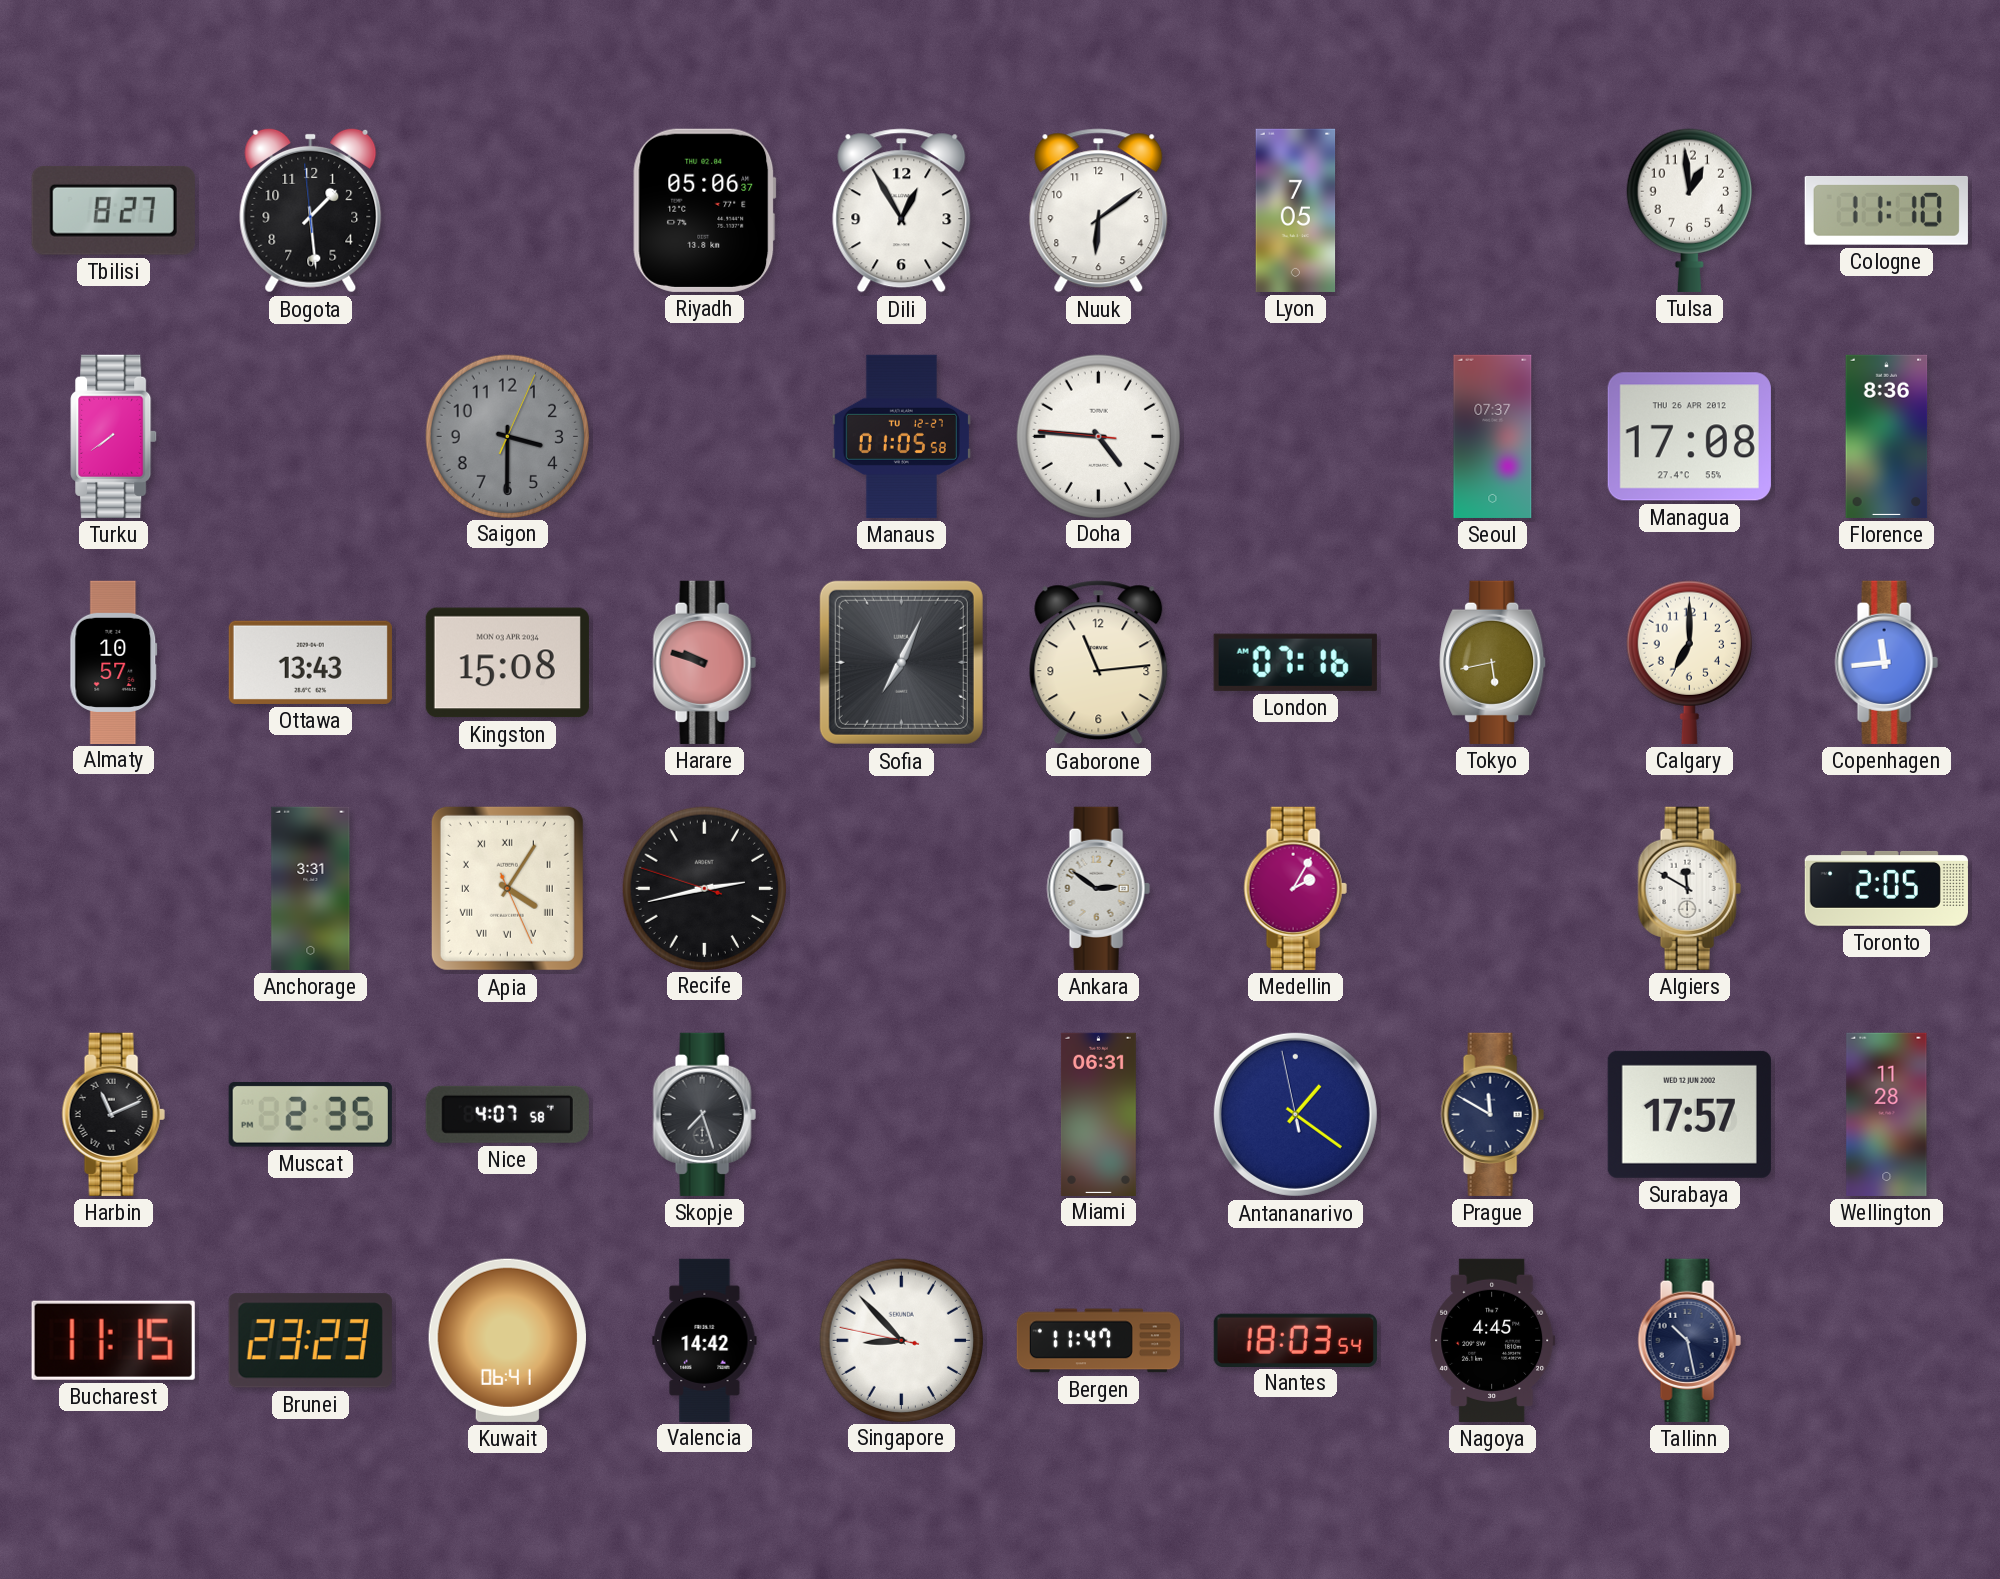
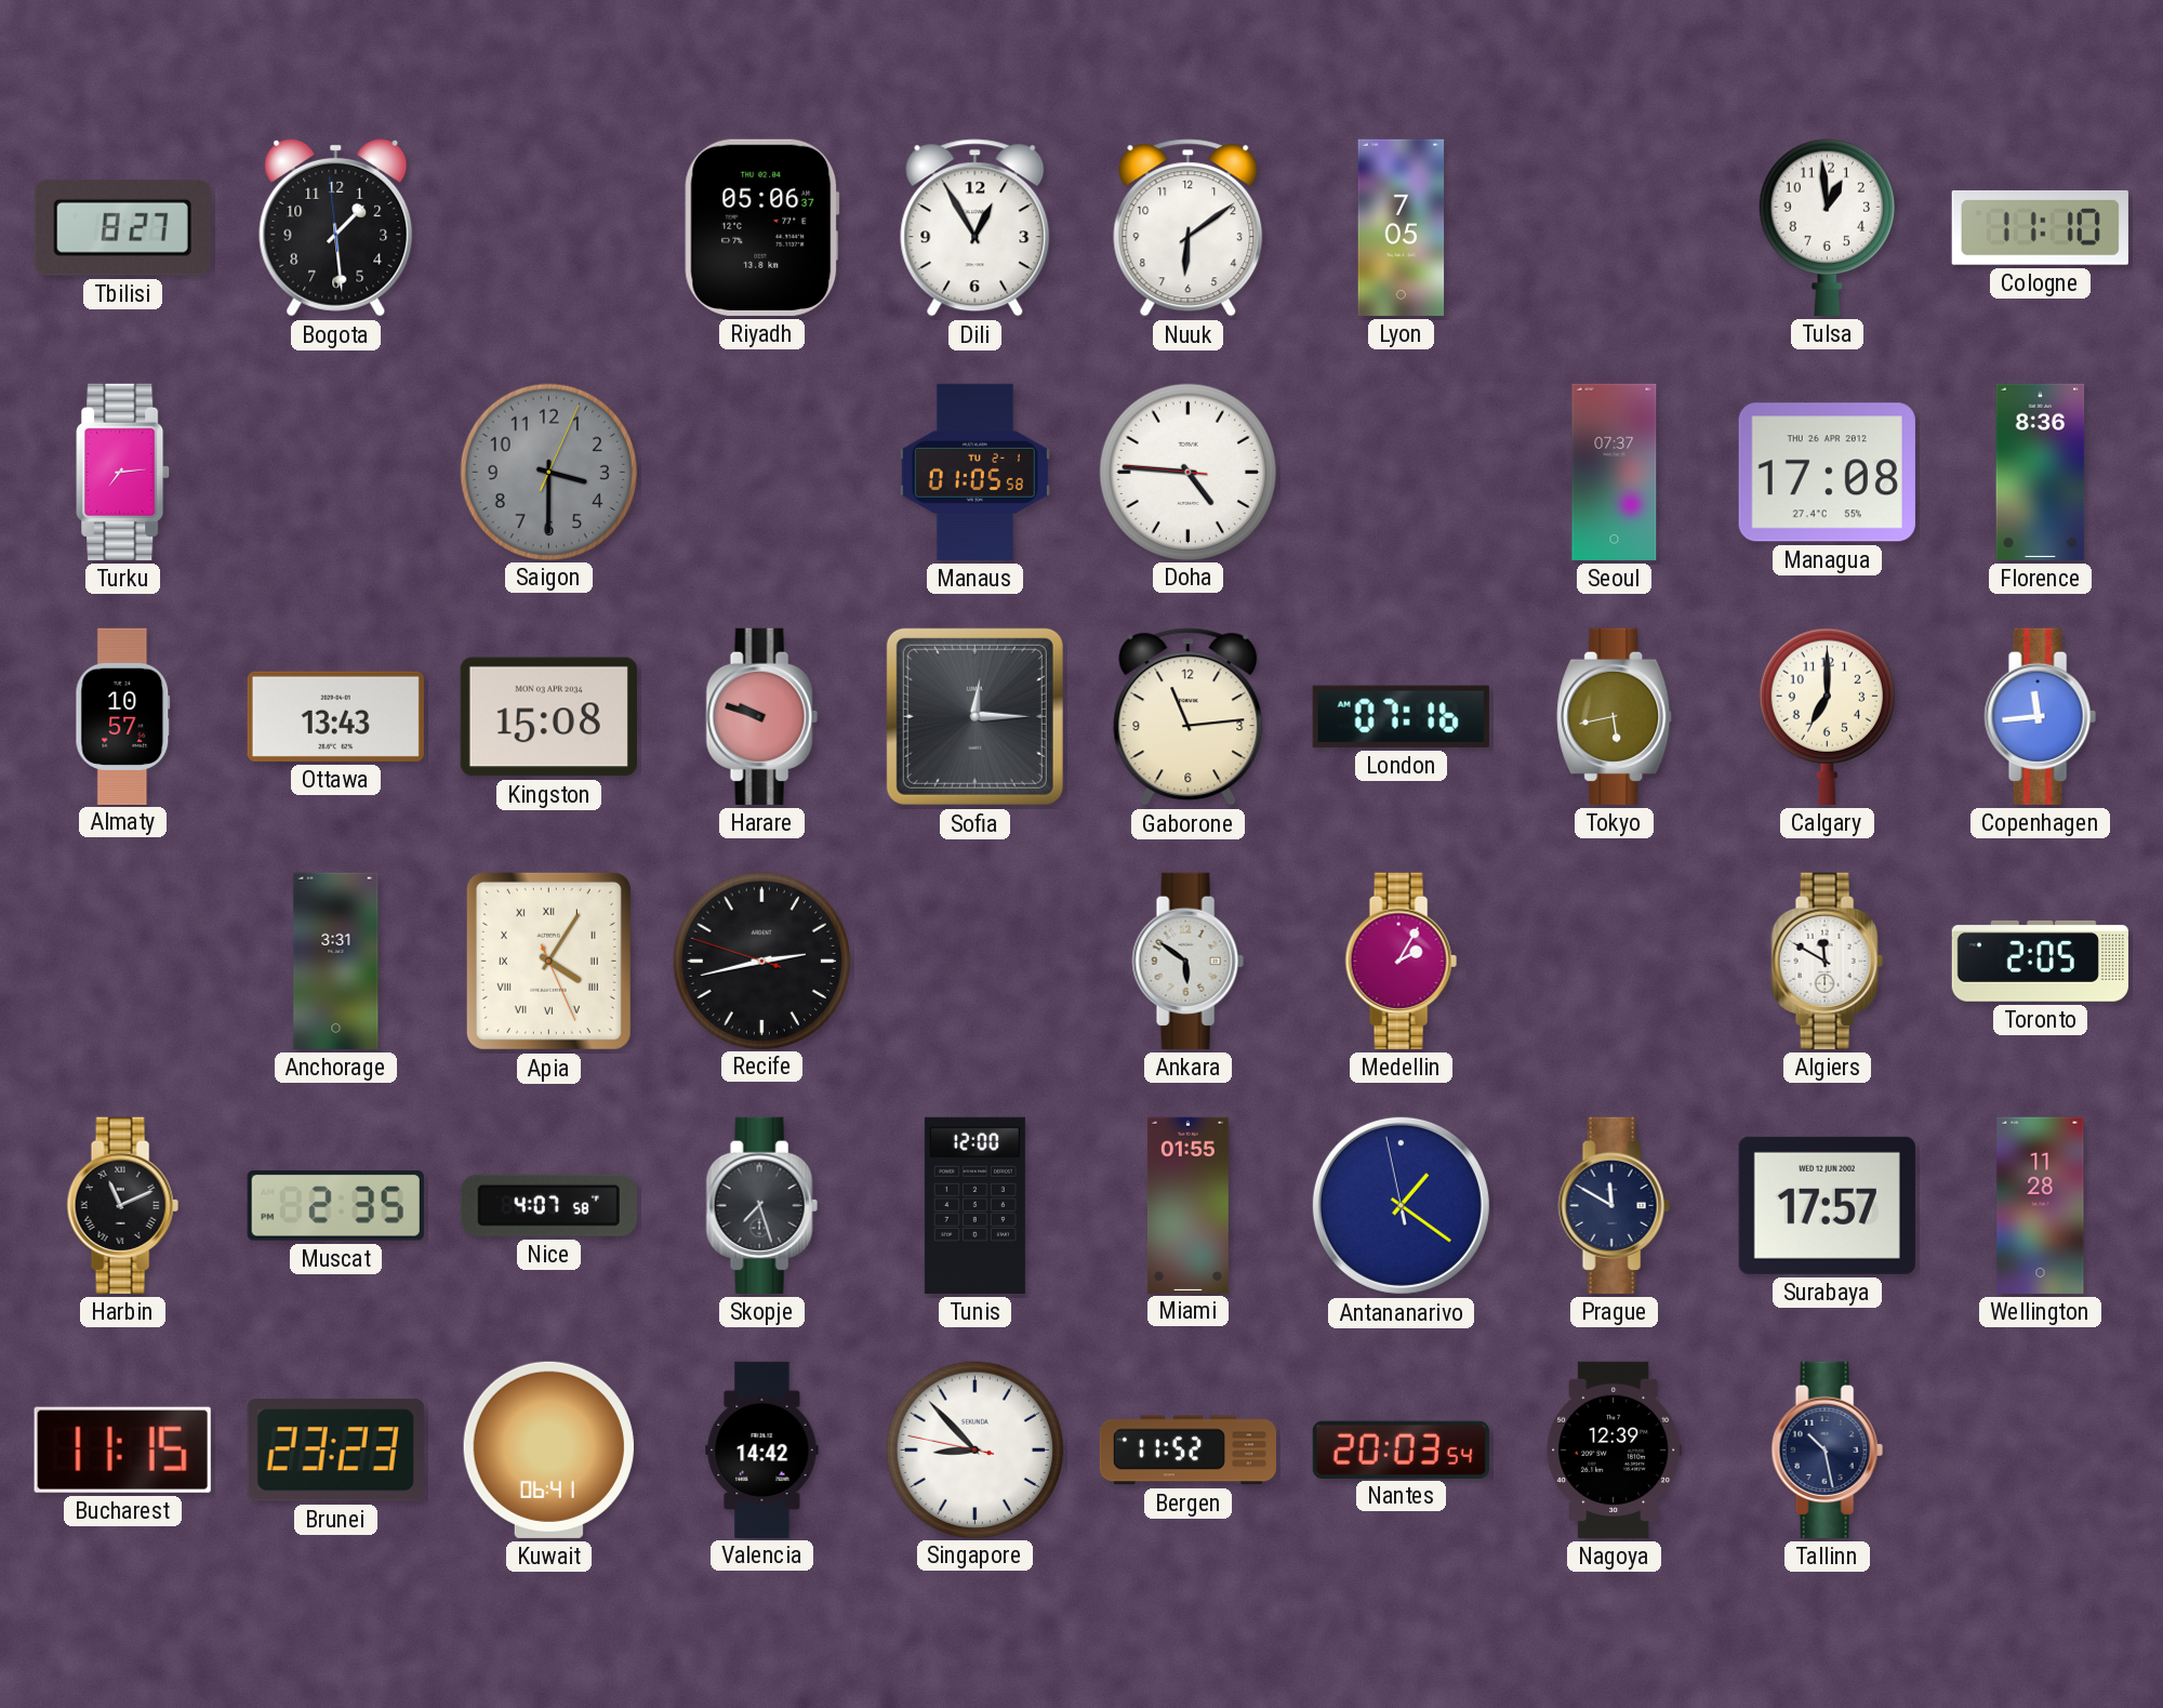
Turku: 7:39 -> 7:14
Manaus date: TU 12-27 -> TU 2-1
Sofia: 7:04 -> 12:15
Ankara: 2:51 -> 5:51
Tunis: none -> 12:00
Miami: 06:31 -> 01:55
Bergen: 11:47 -> 11:52
Nantes: 18:03 -> 20:03
Nagoya: 4:45 -> 12:39
